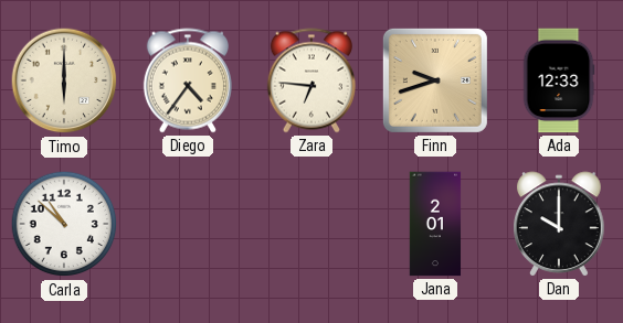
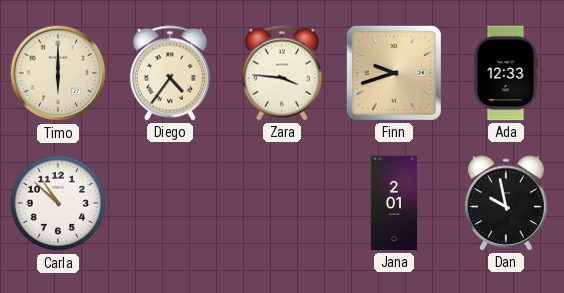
Zara: 6:46 -> 3:46
Dan: 10:00 -> 9:58
